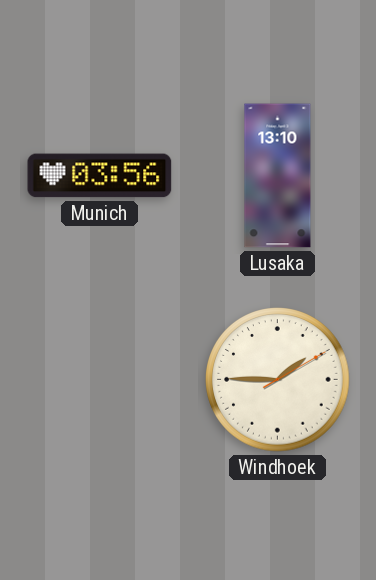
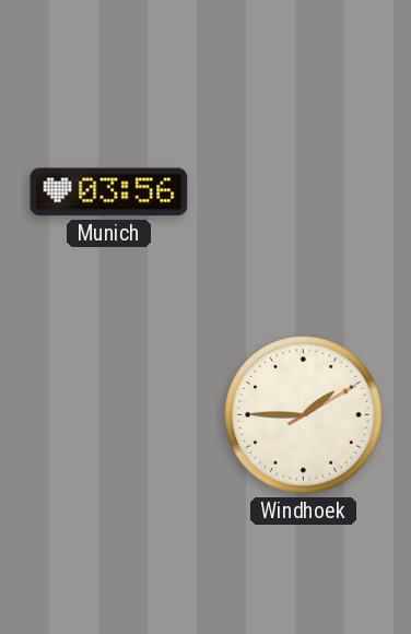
Lusaka: 13:10 -> none
